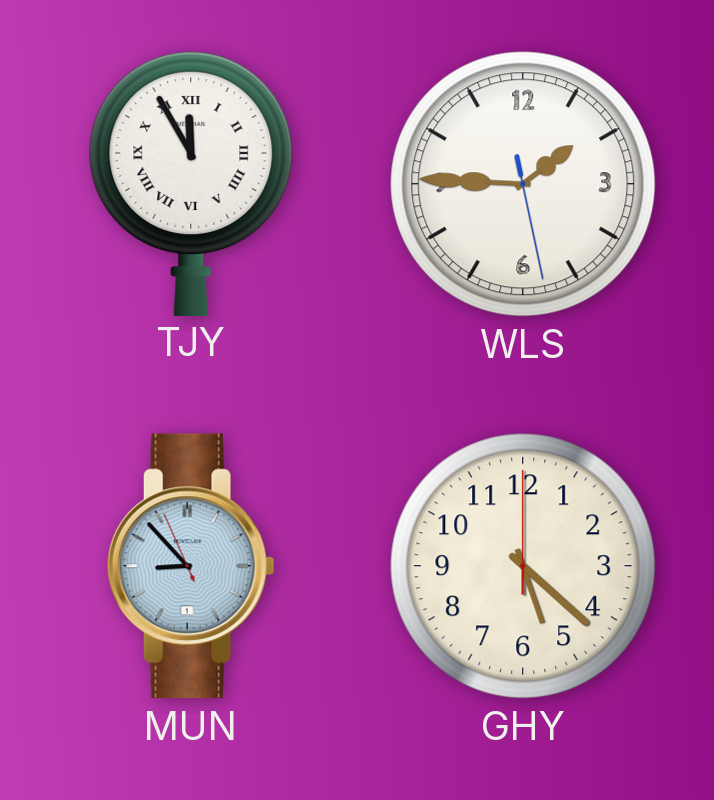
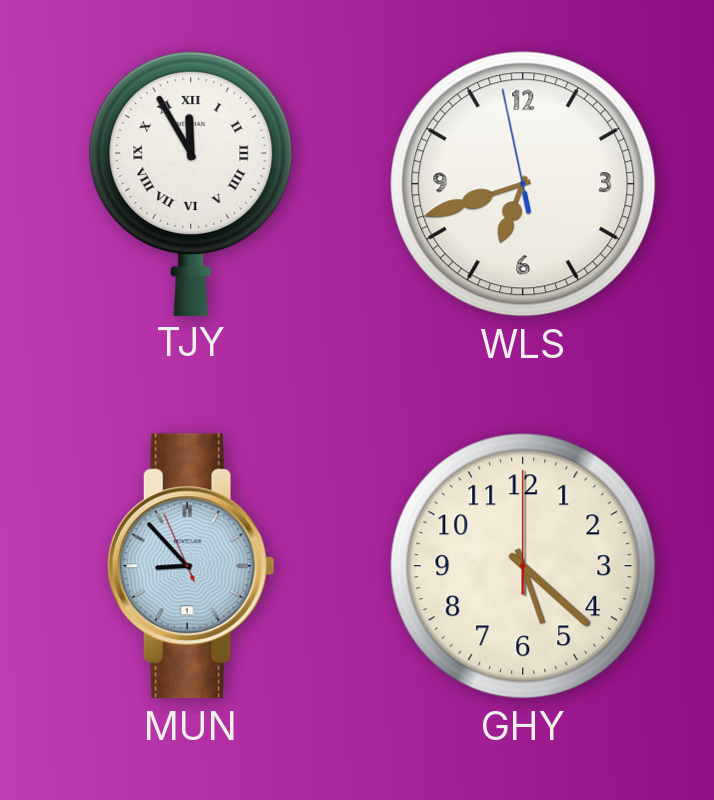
WLS: 1:45 -> 6:41
